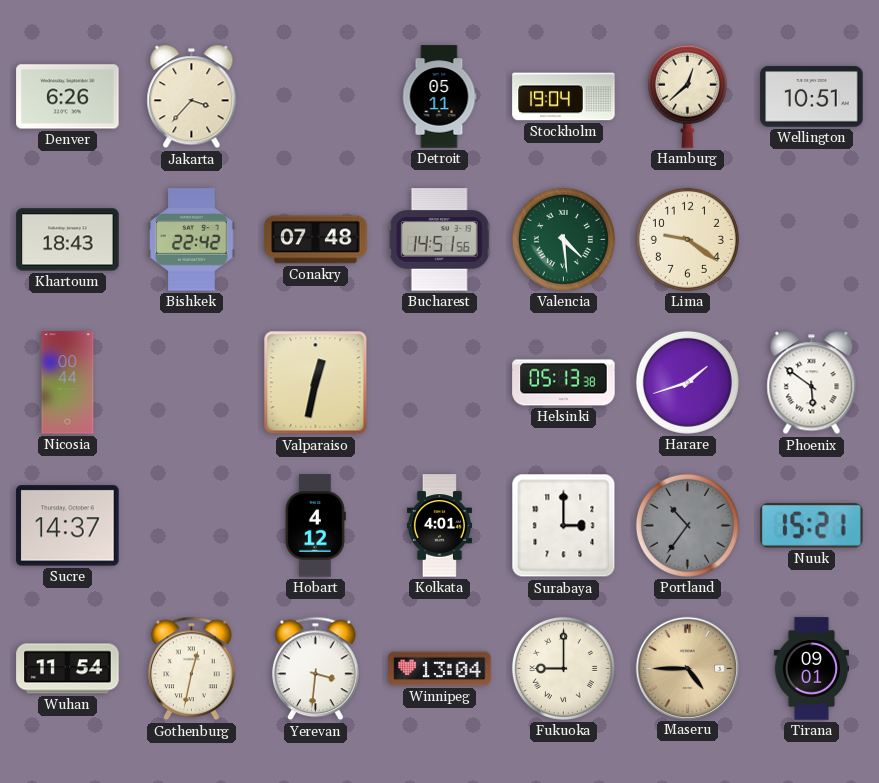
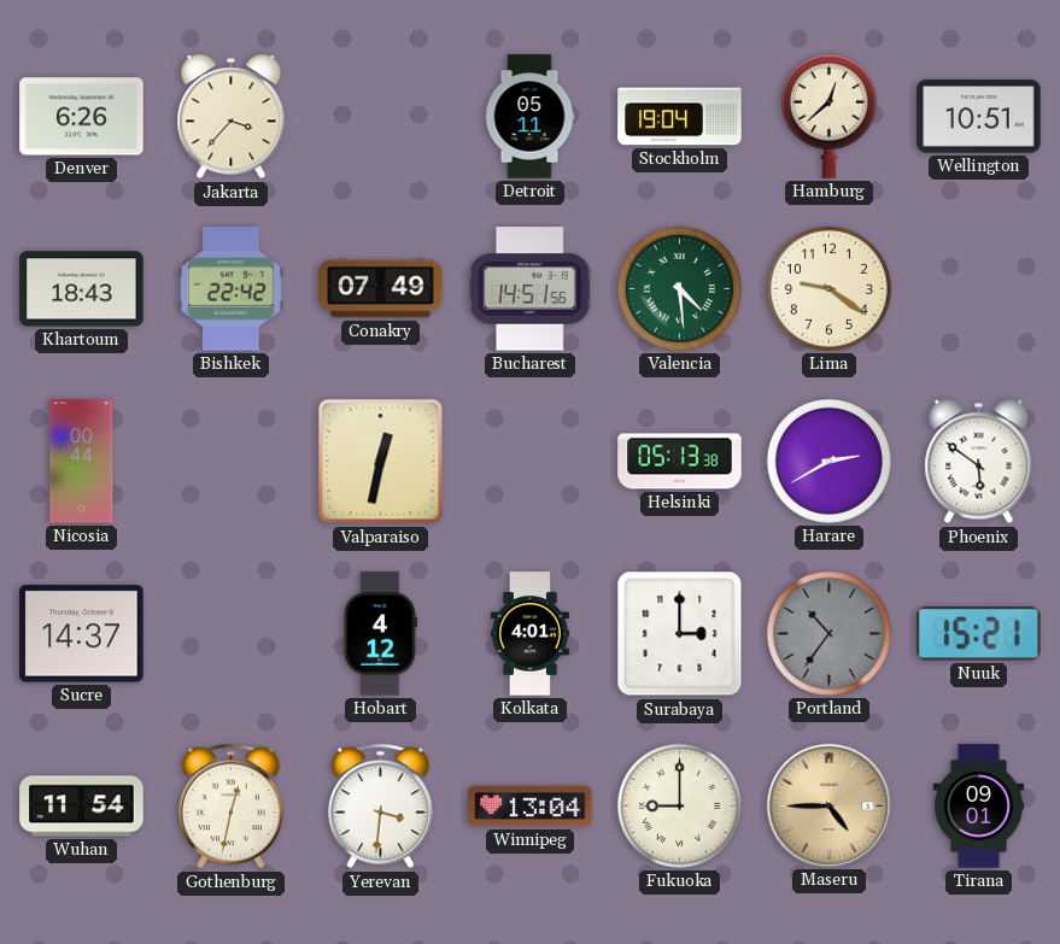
Conakry: 07:48 -> 07:49
Harare: 1:42 -> 2:40
